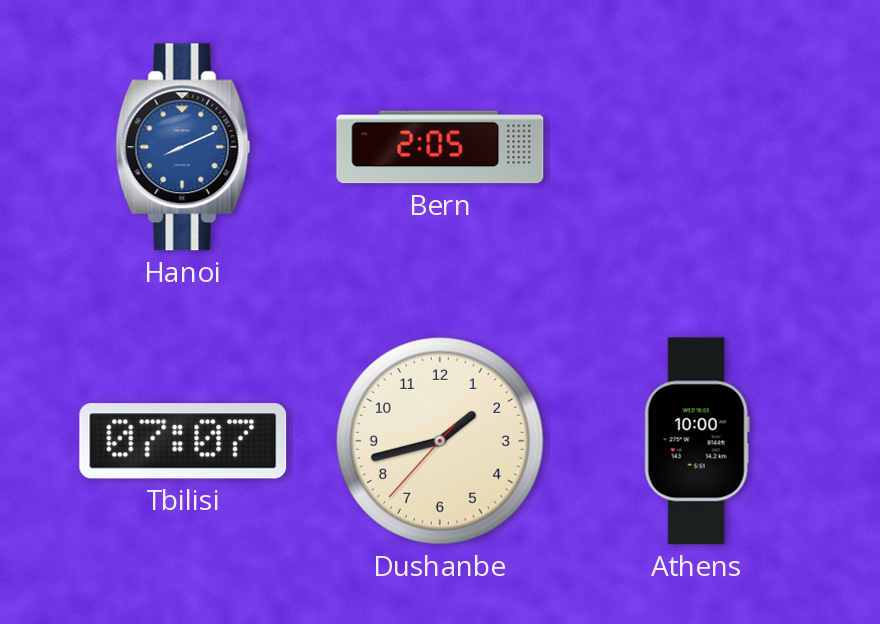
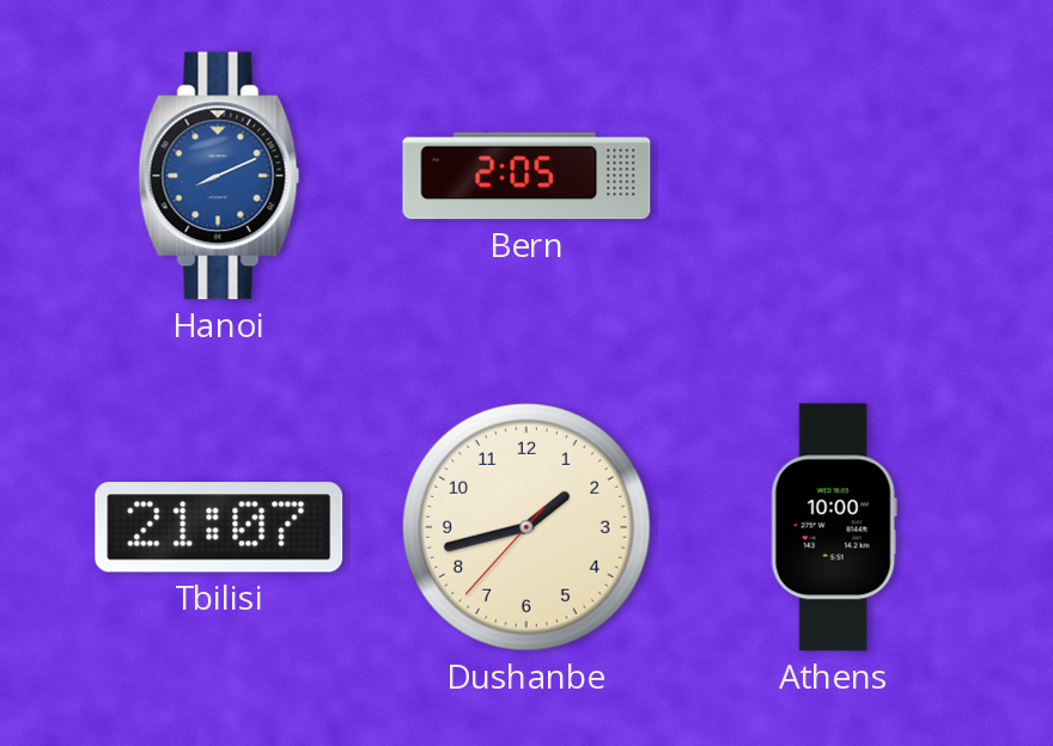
Tbilisi: 07:07 -> 21:07
